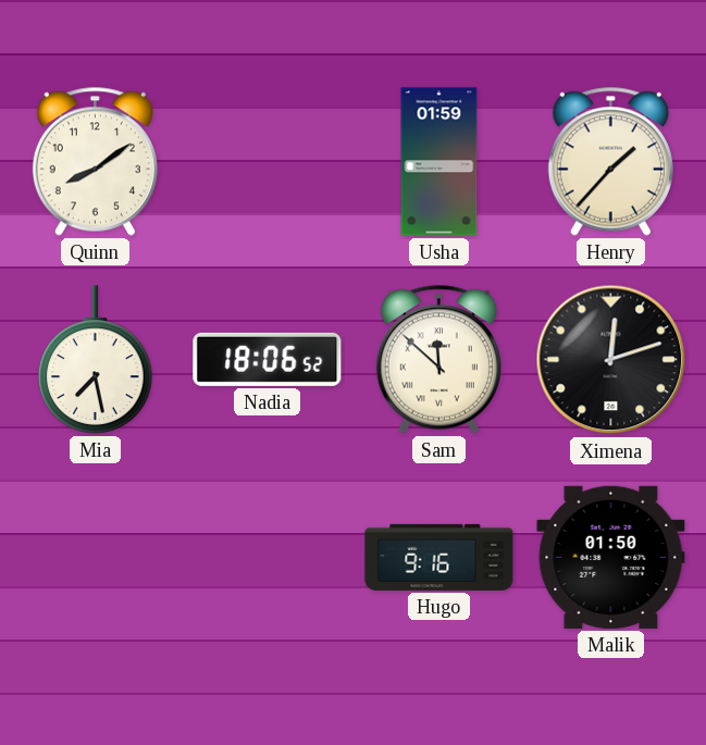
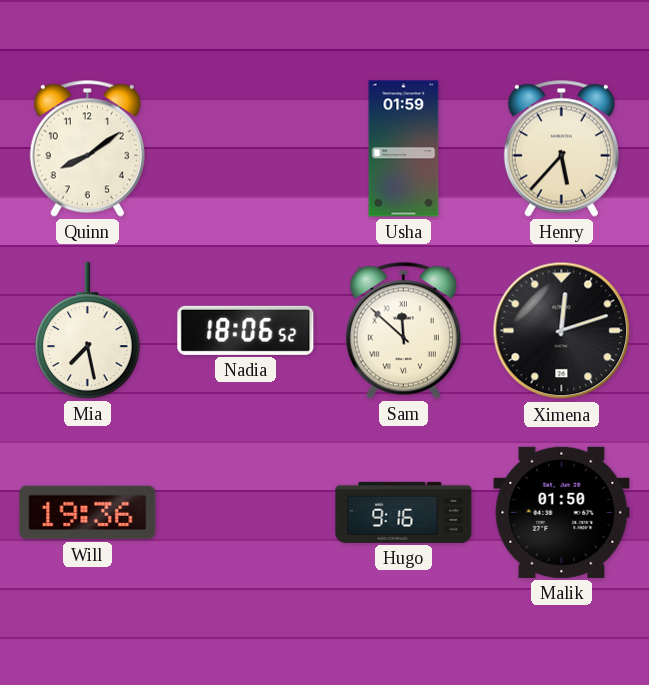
Henry: 1:37 -> 5:37
Will: none -> 19:36
